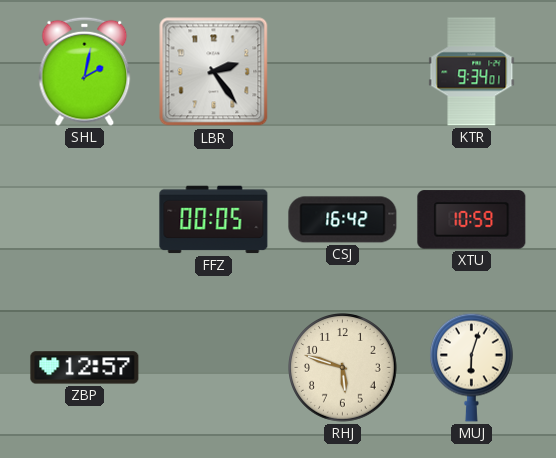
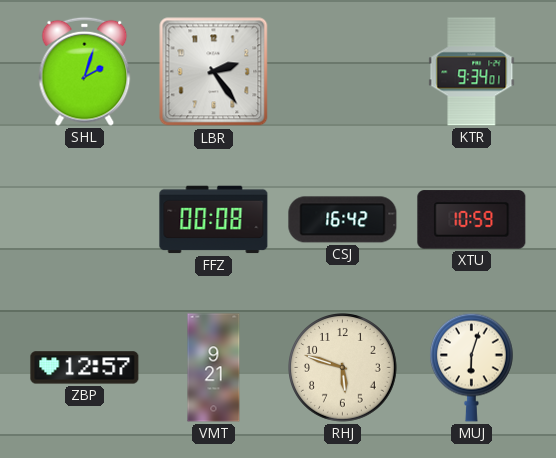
SHL: 2:02 -> 2:03
FFZ: 00:05 -> 00:08
VMT: none -> 9:21
